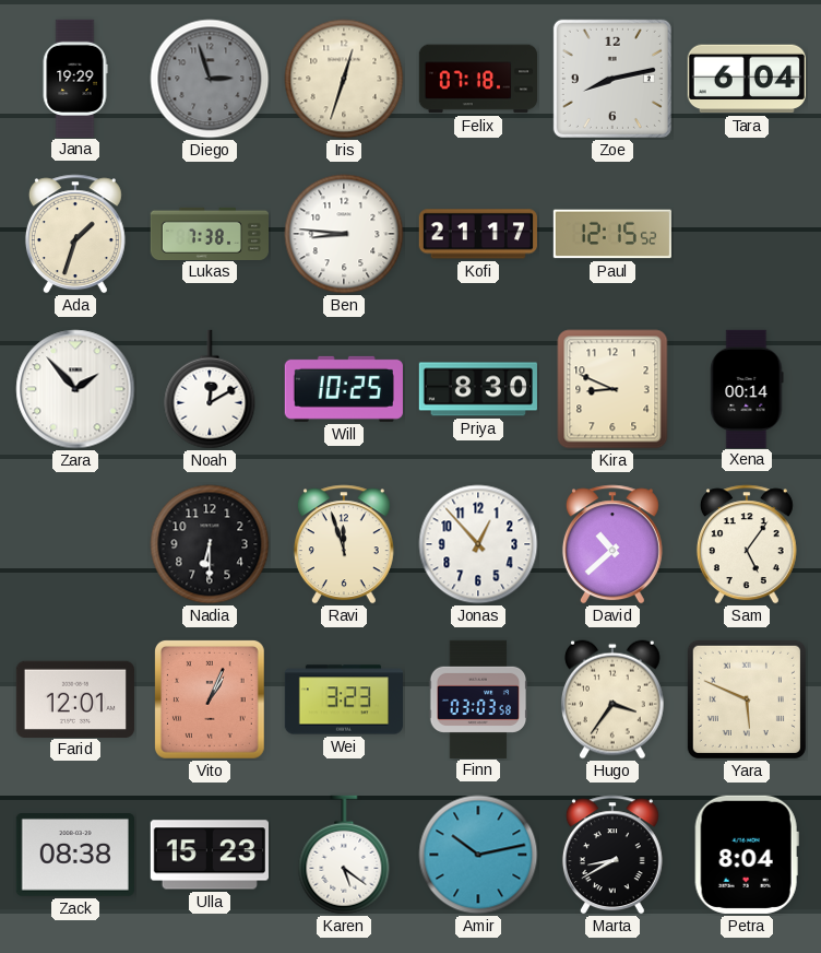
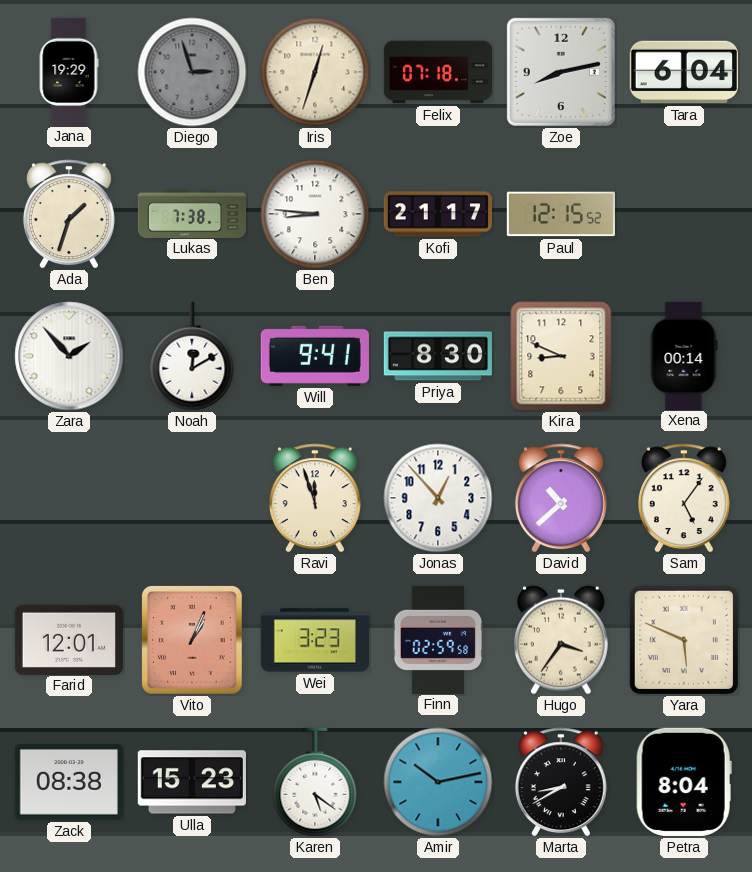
Will: 10:25 -> 9:41
Nadia: 6:30 -> none
Finn: 03:03 -> 02:59
